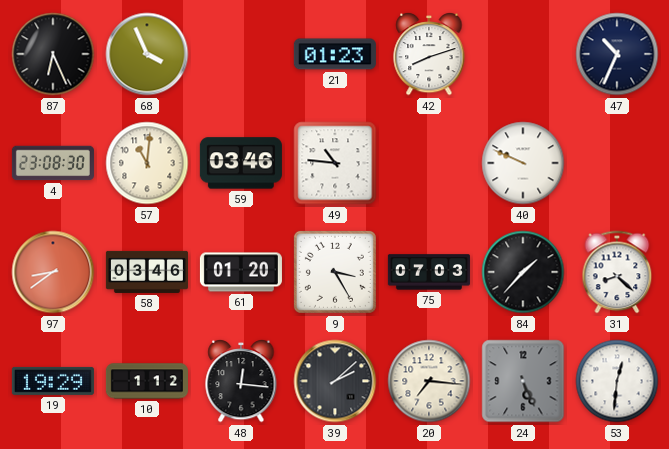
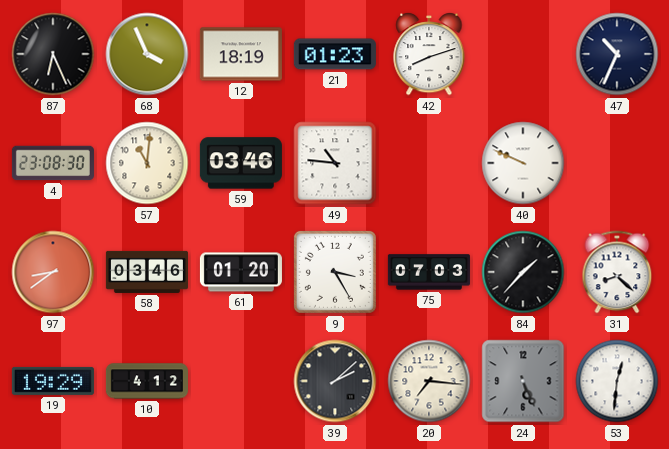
12: none -> 18:19
10: 1:12 -> 4:12
48: 12:16 -> none
